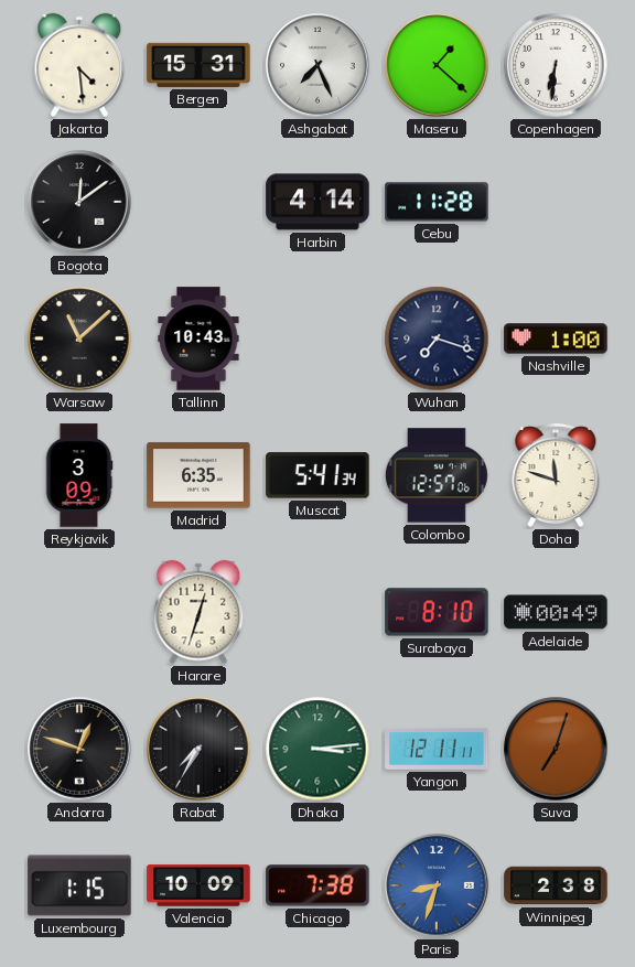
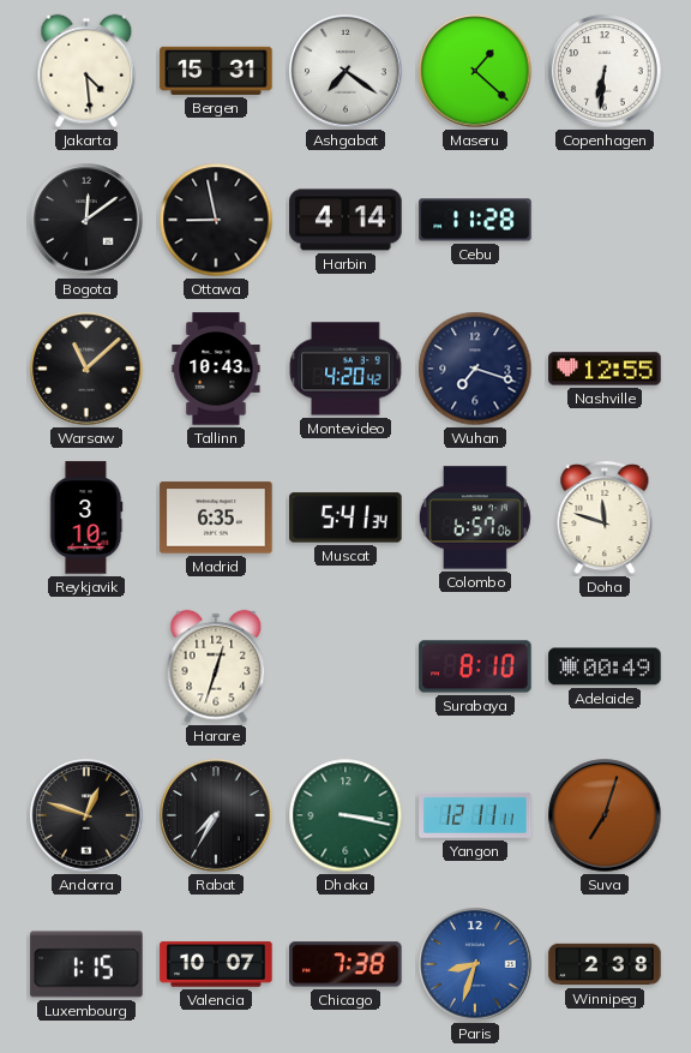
Ashgabat: 7:26 -> 7:21
Ottawa: none -> 8:58
Montevideo: none -> 4:20
Nashville: 1:00 -> 12:55
Reykjavik: 3:09 -> 3:10
Colombo: 12:57 -> 6:57
Dhaka: 3:14 -> 3:17
Valencia: 10:09 -> 10:07
